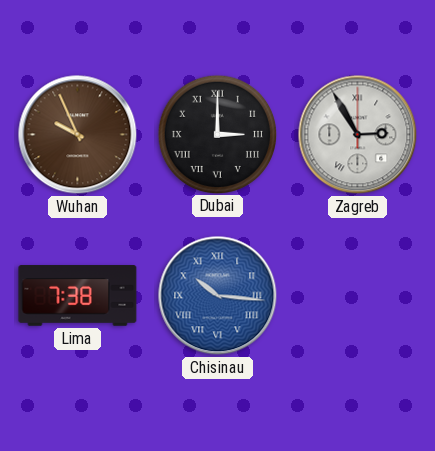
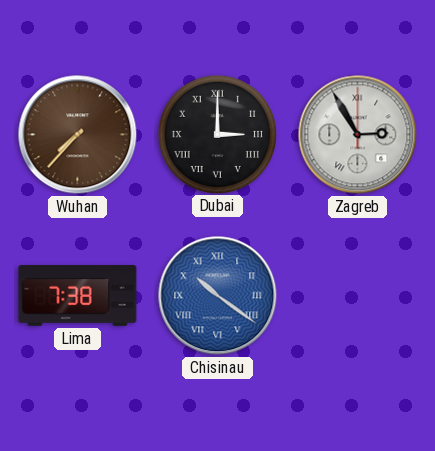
Wuhan: 9:56 -> 7:37
Chisinau: 10:16 -> 10:21
